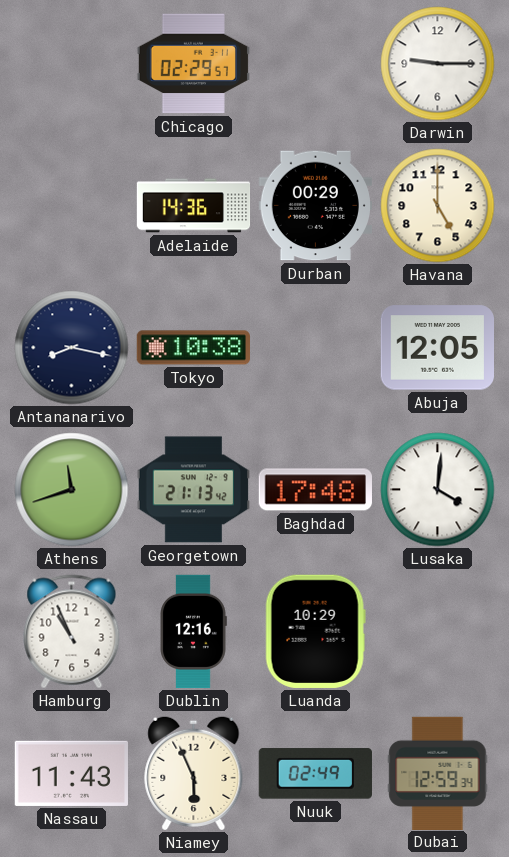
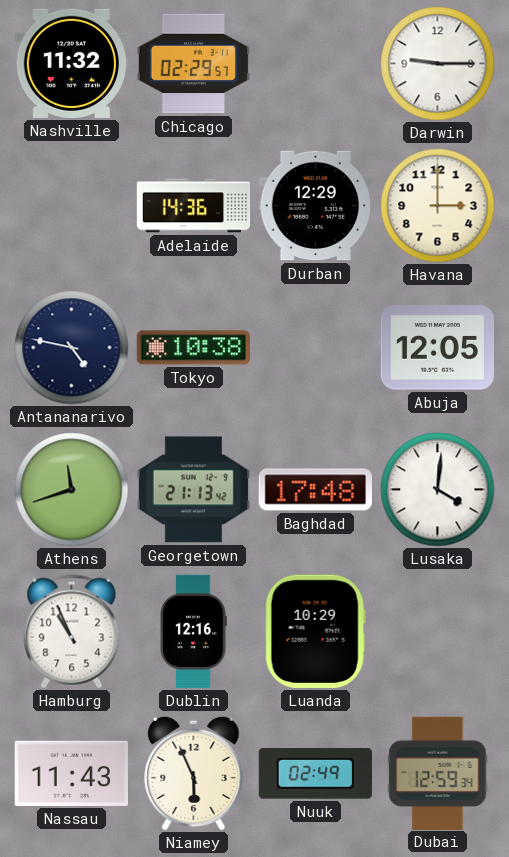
Nashville: none -> 11:32
Durban: 00:29 -> 12:29
Havana: 5:00 -> 3:00
Antananarivo: 8:17 -> 4:47
